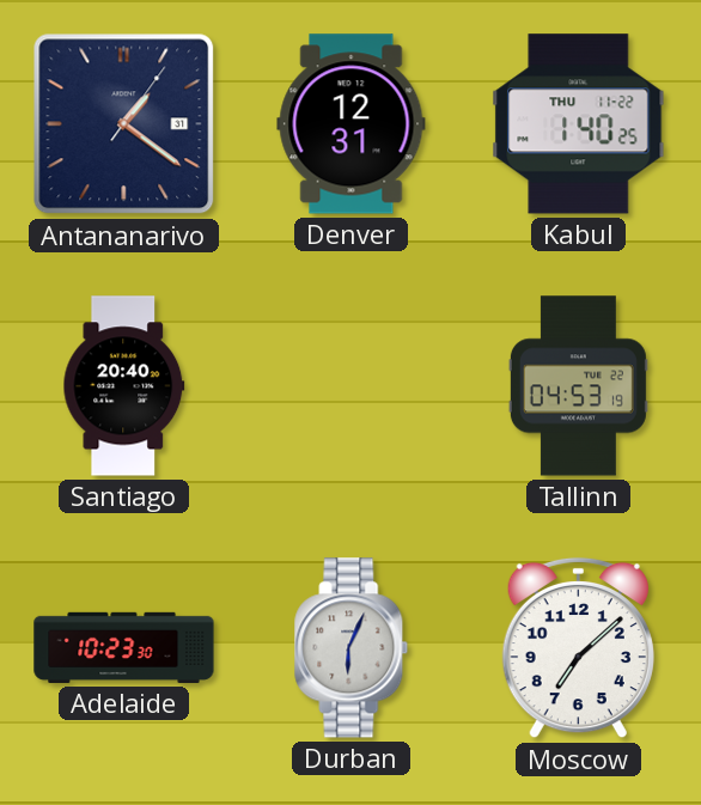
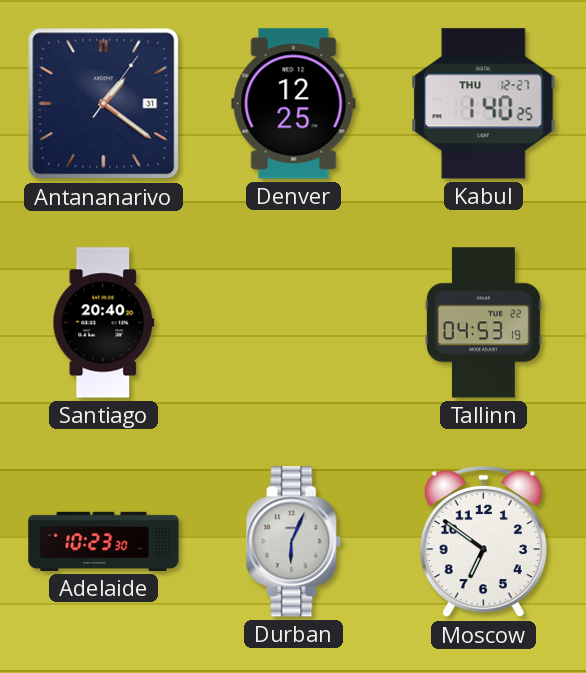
Denver: 12:31 -> 12:25
Kabul date: THU 11-22 -> THU 12-27
Moscow: 7:08 -> 6:51
